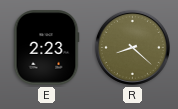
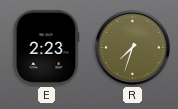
R: 8:22 -> 7:33
